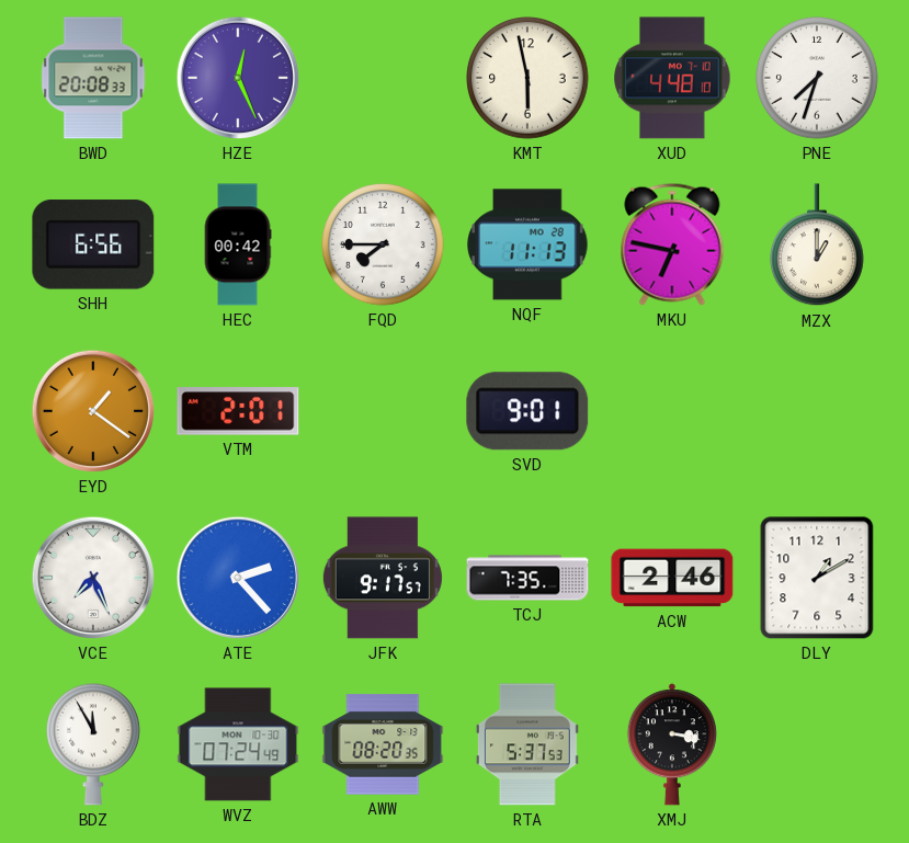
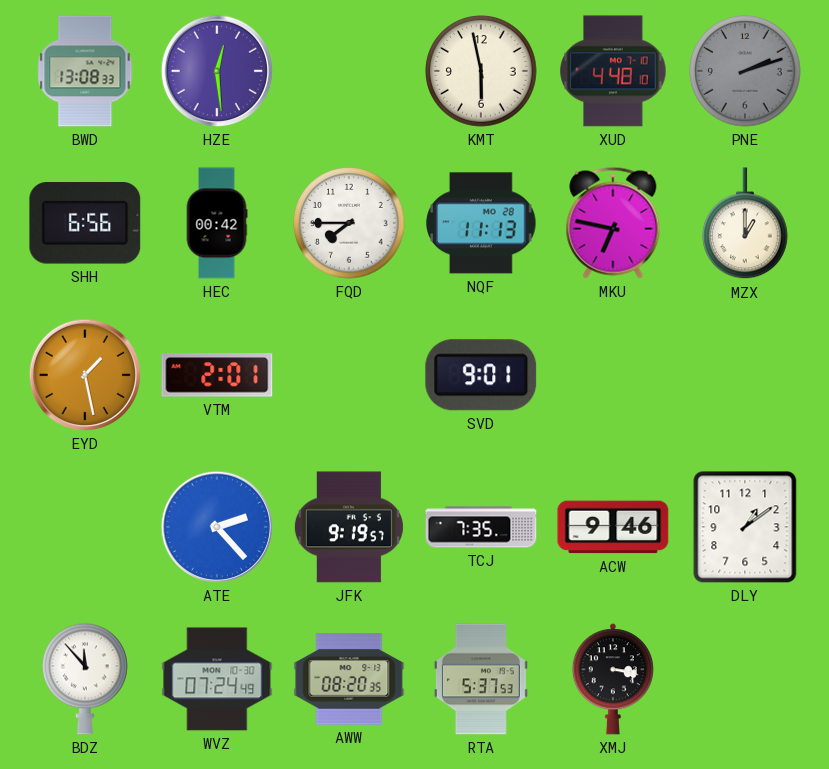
BWD: 20:08 -> 13:08
HZE: 12:26 -> 12:29
PNE: 7:33 -> 2:12
PNE dial: white -> grey
EYD: 1:21 -> 1:28
VCE: 7:26 -> none
JFK: 9:17 -> 9:19
ACW: 2:46 -> 9:46
DLY: 1:10 -> 1:09
BDZ: 11:55 -> 11:53
